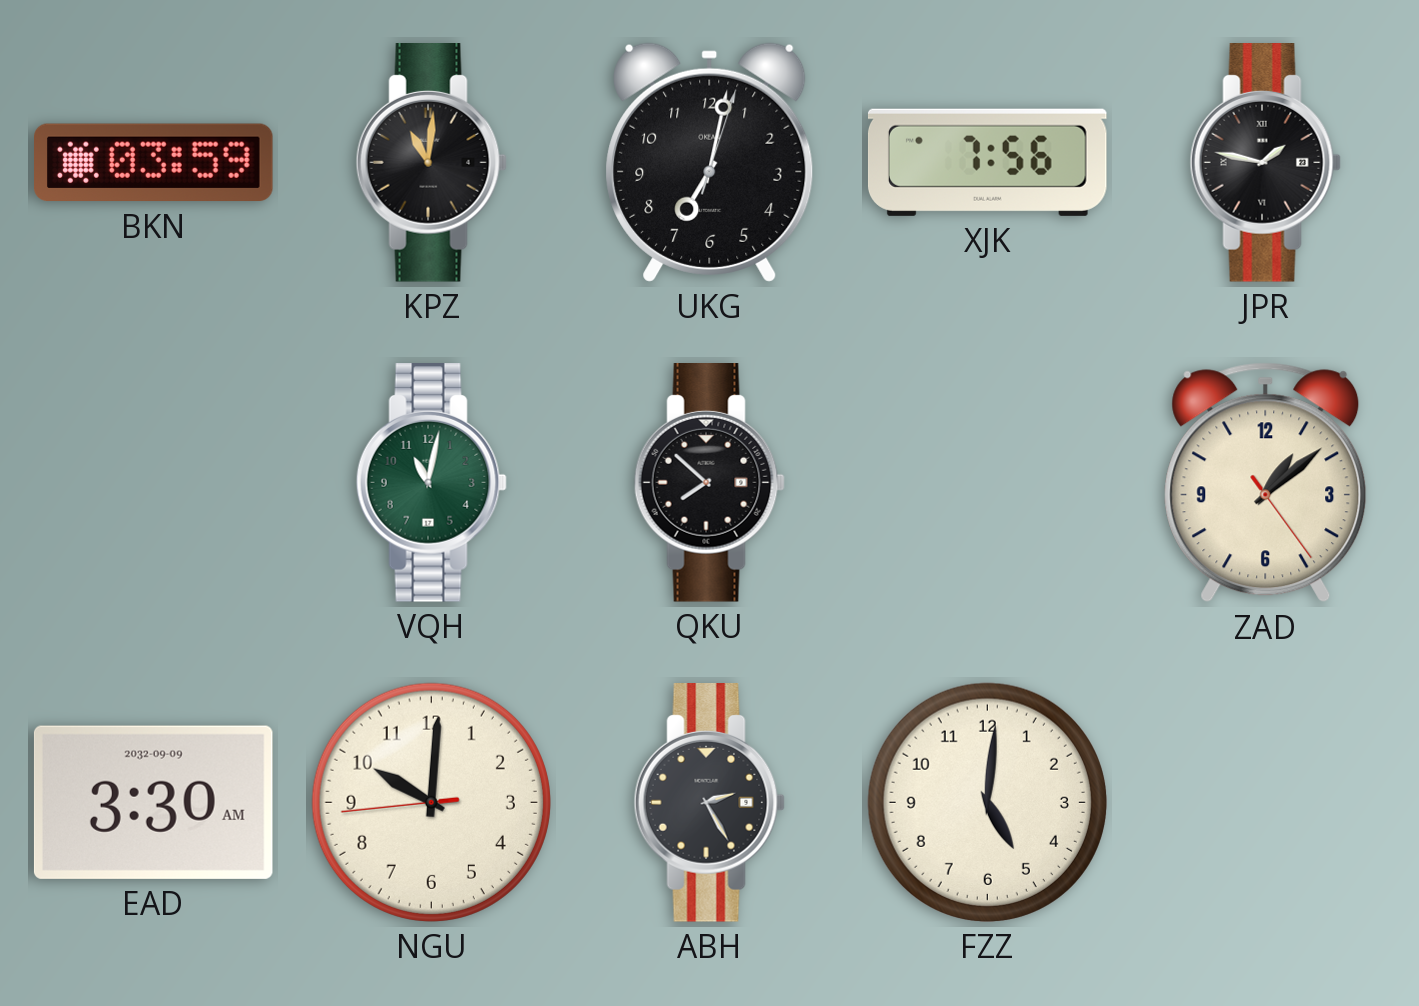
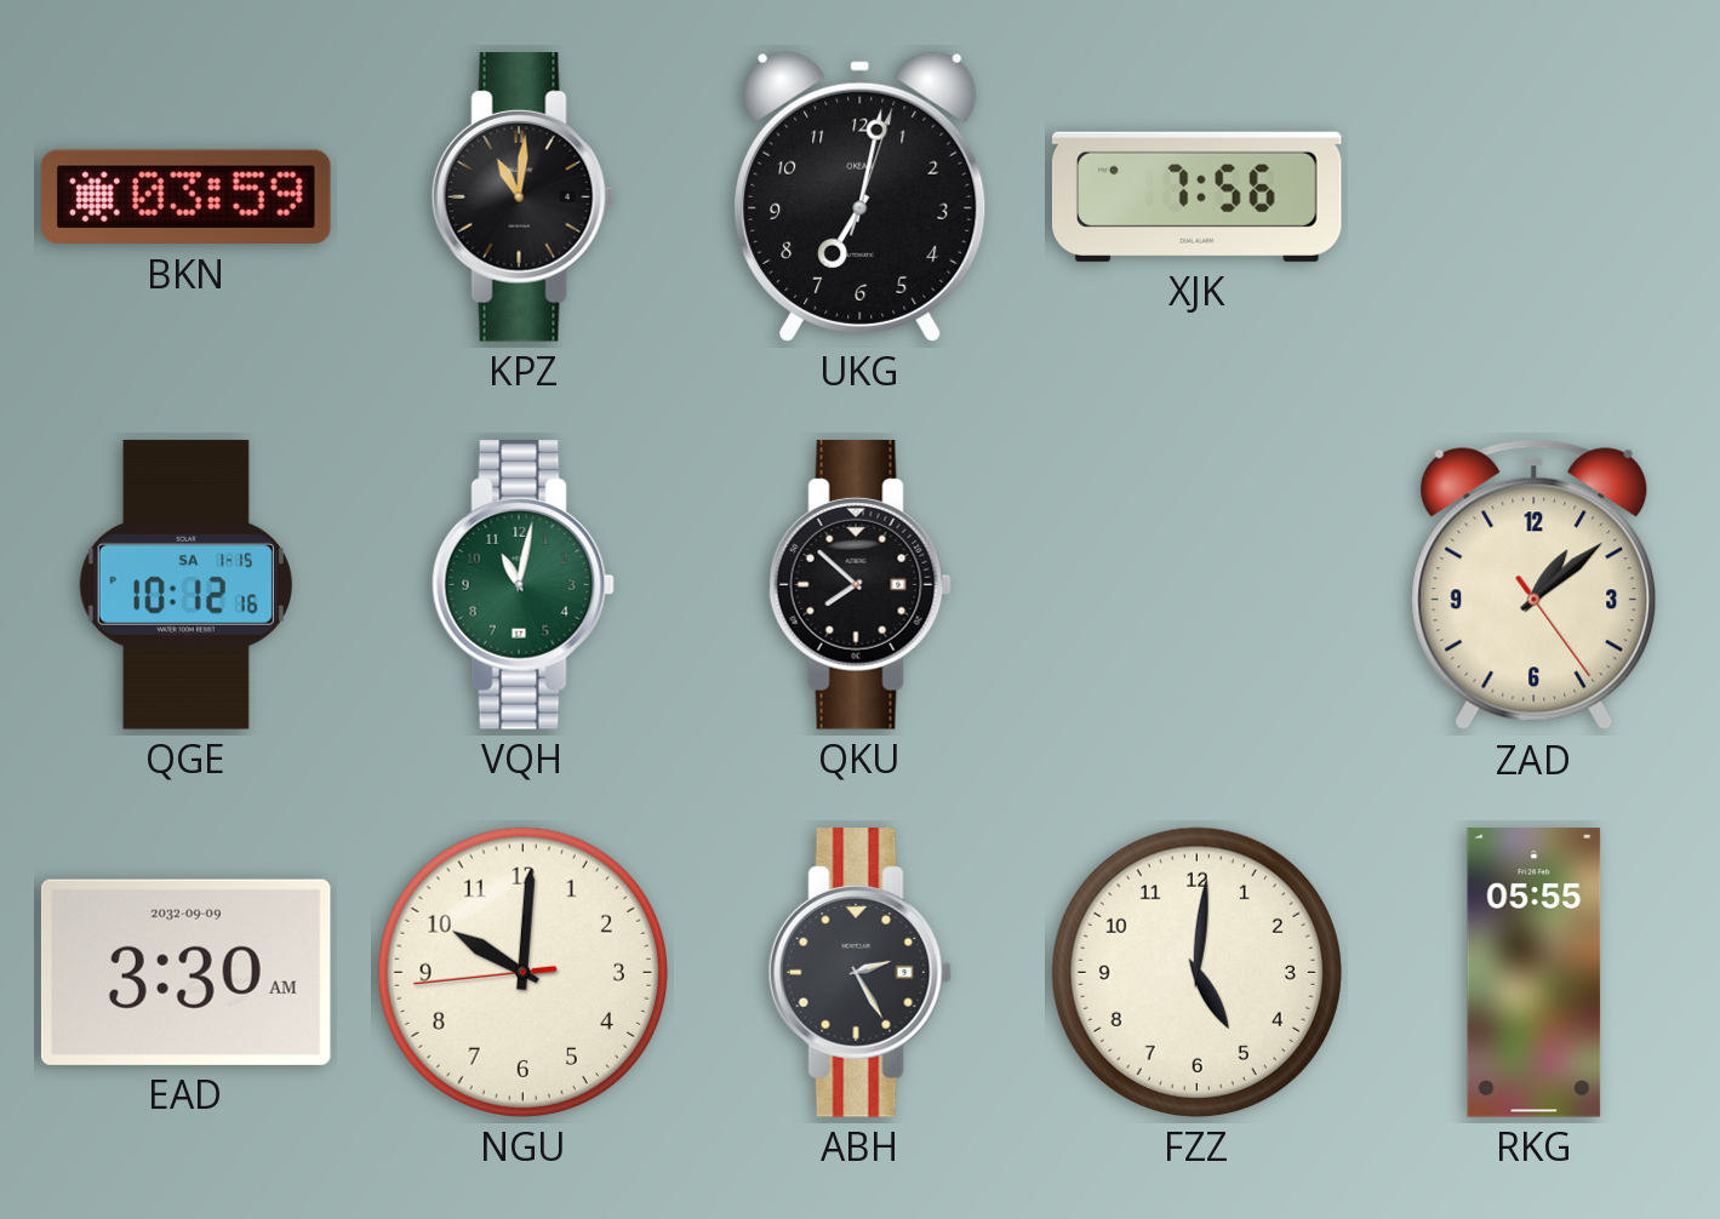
JPR: 1:47 -> none
QGE: none -> 10:12
RKG: none -> 05:55
